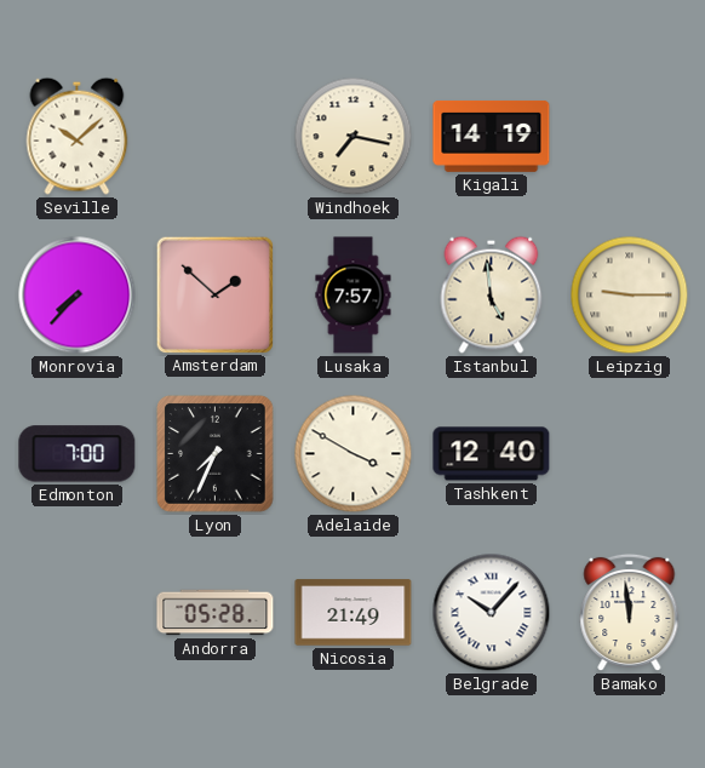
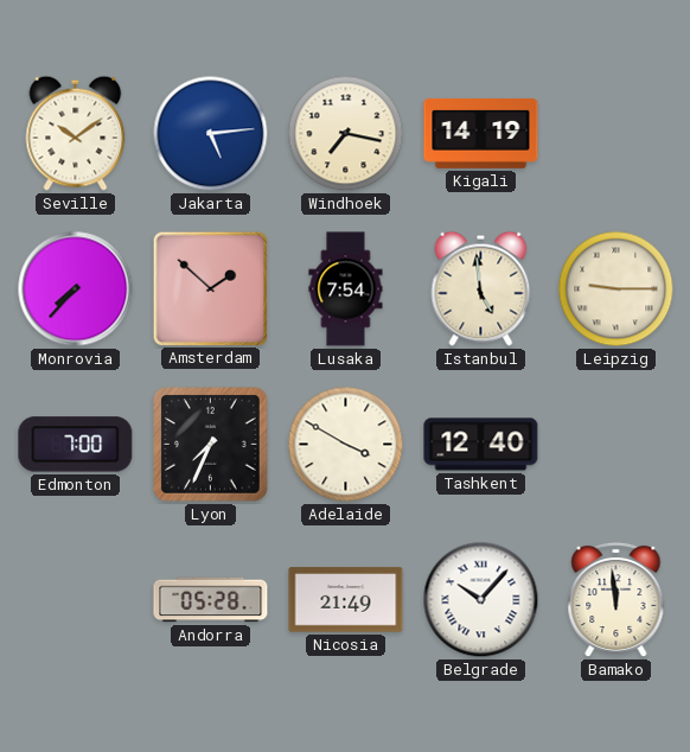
Seville: 10:08 -> 10:09
Jakarta: none -> 5:14
Lusaka: 7:57 -> 7:54
